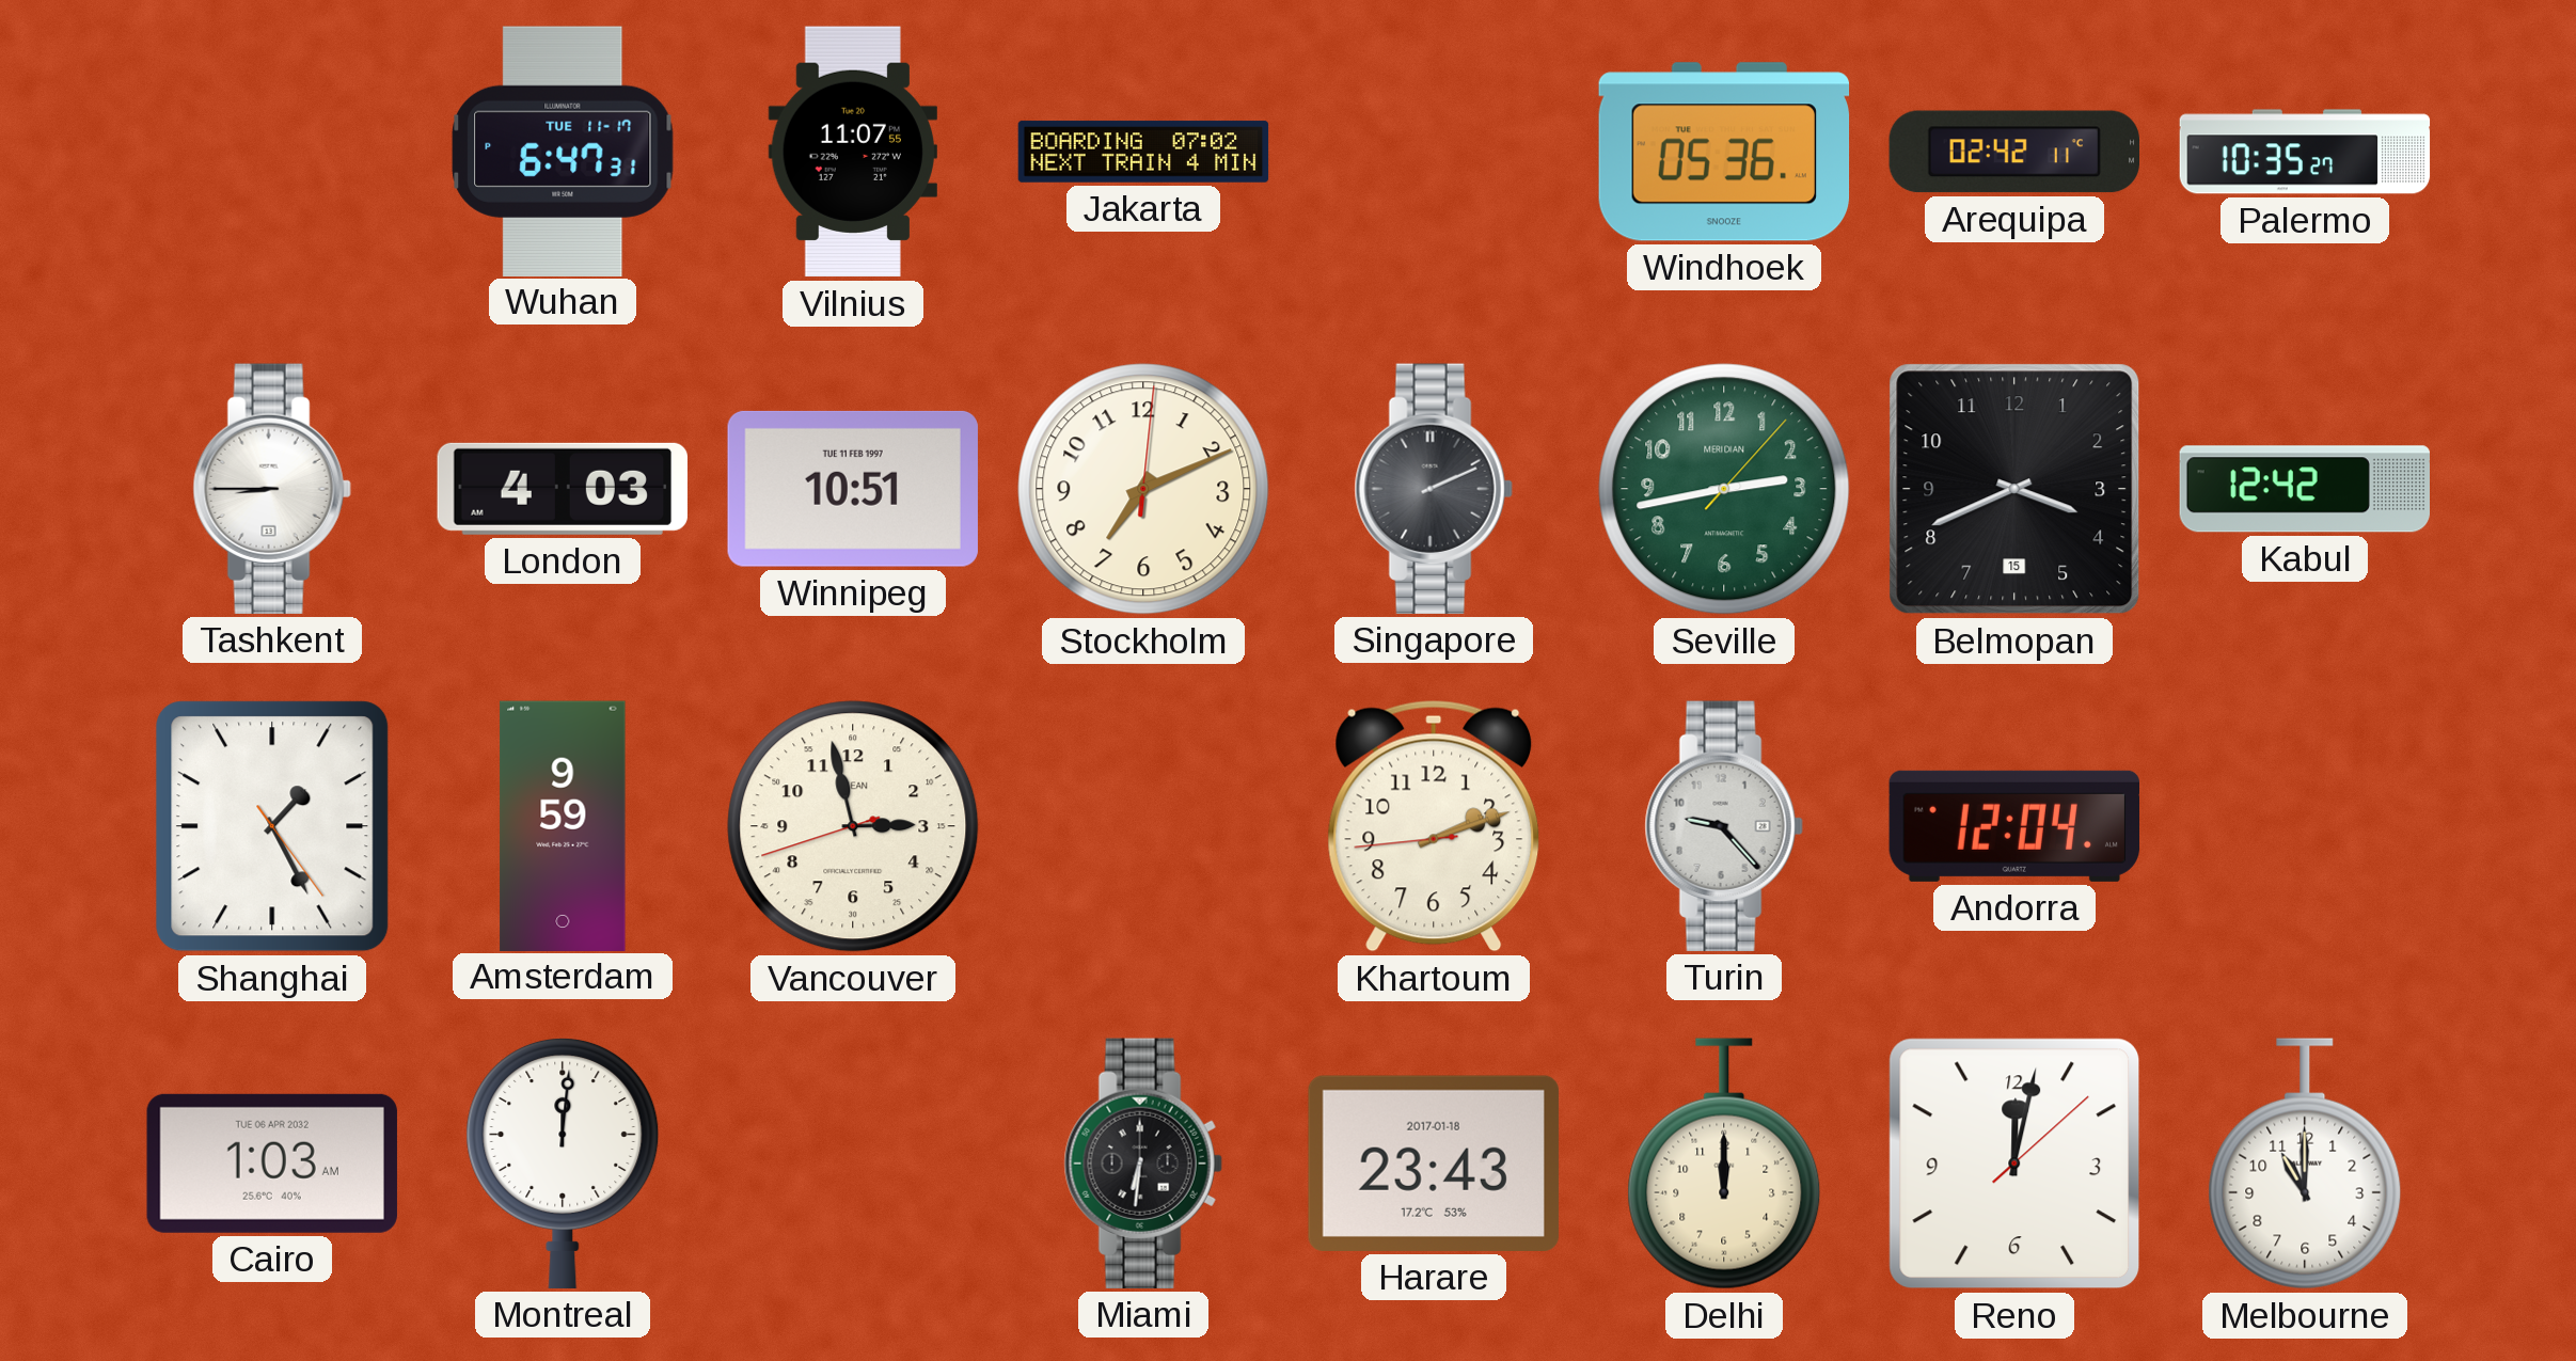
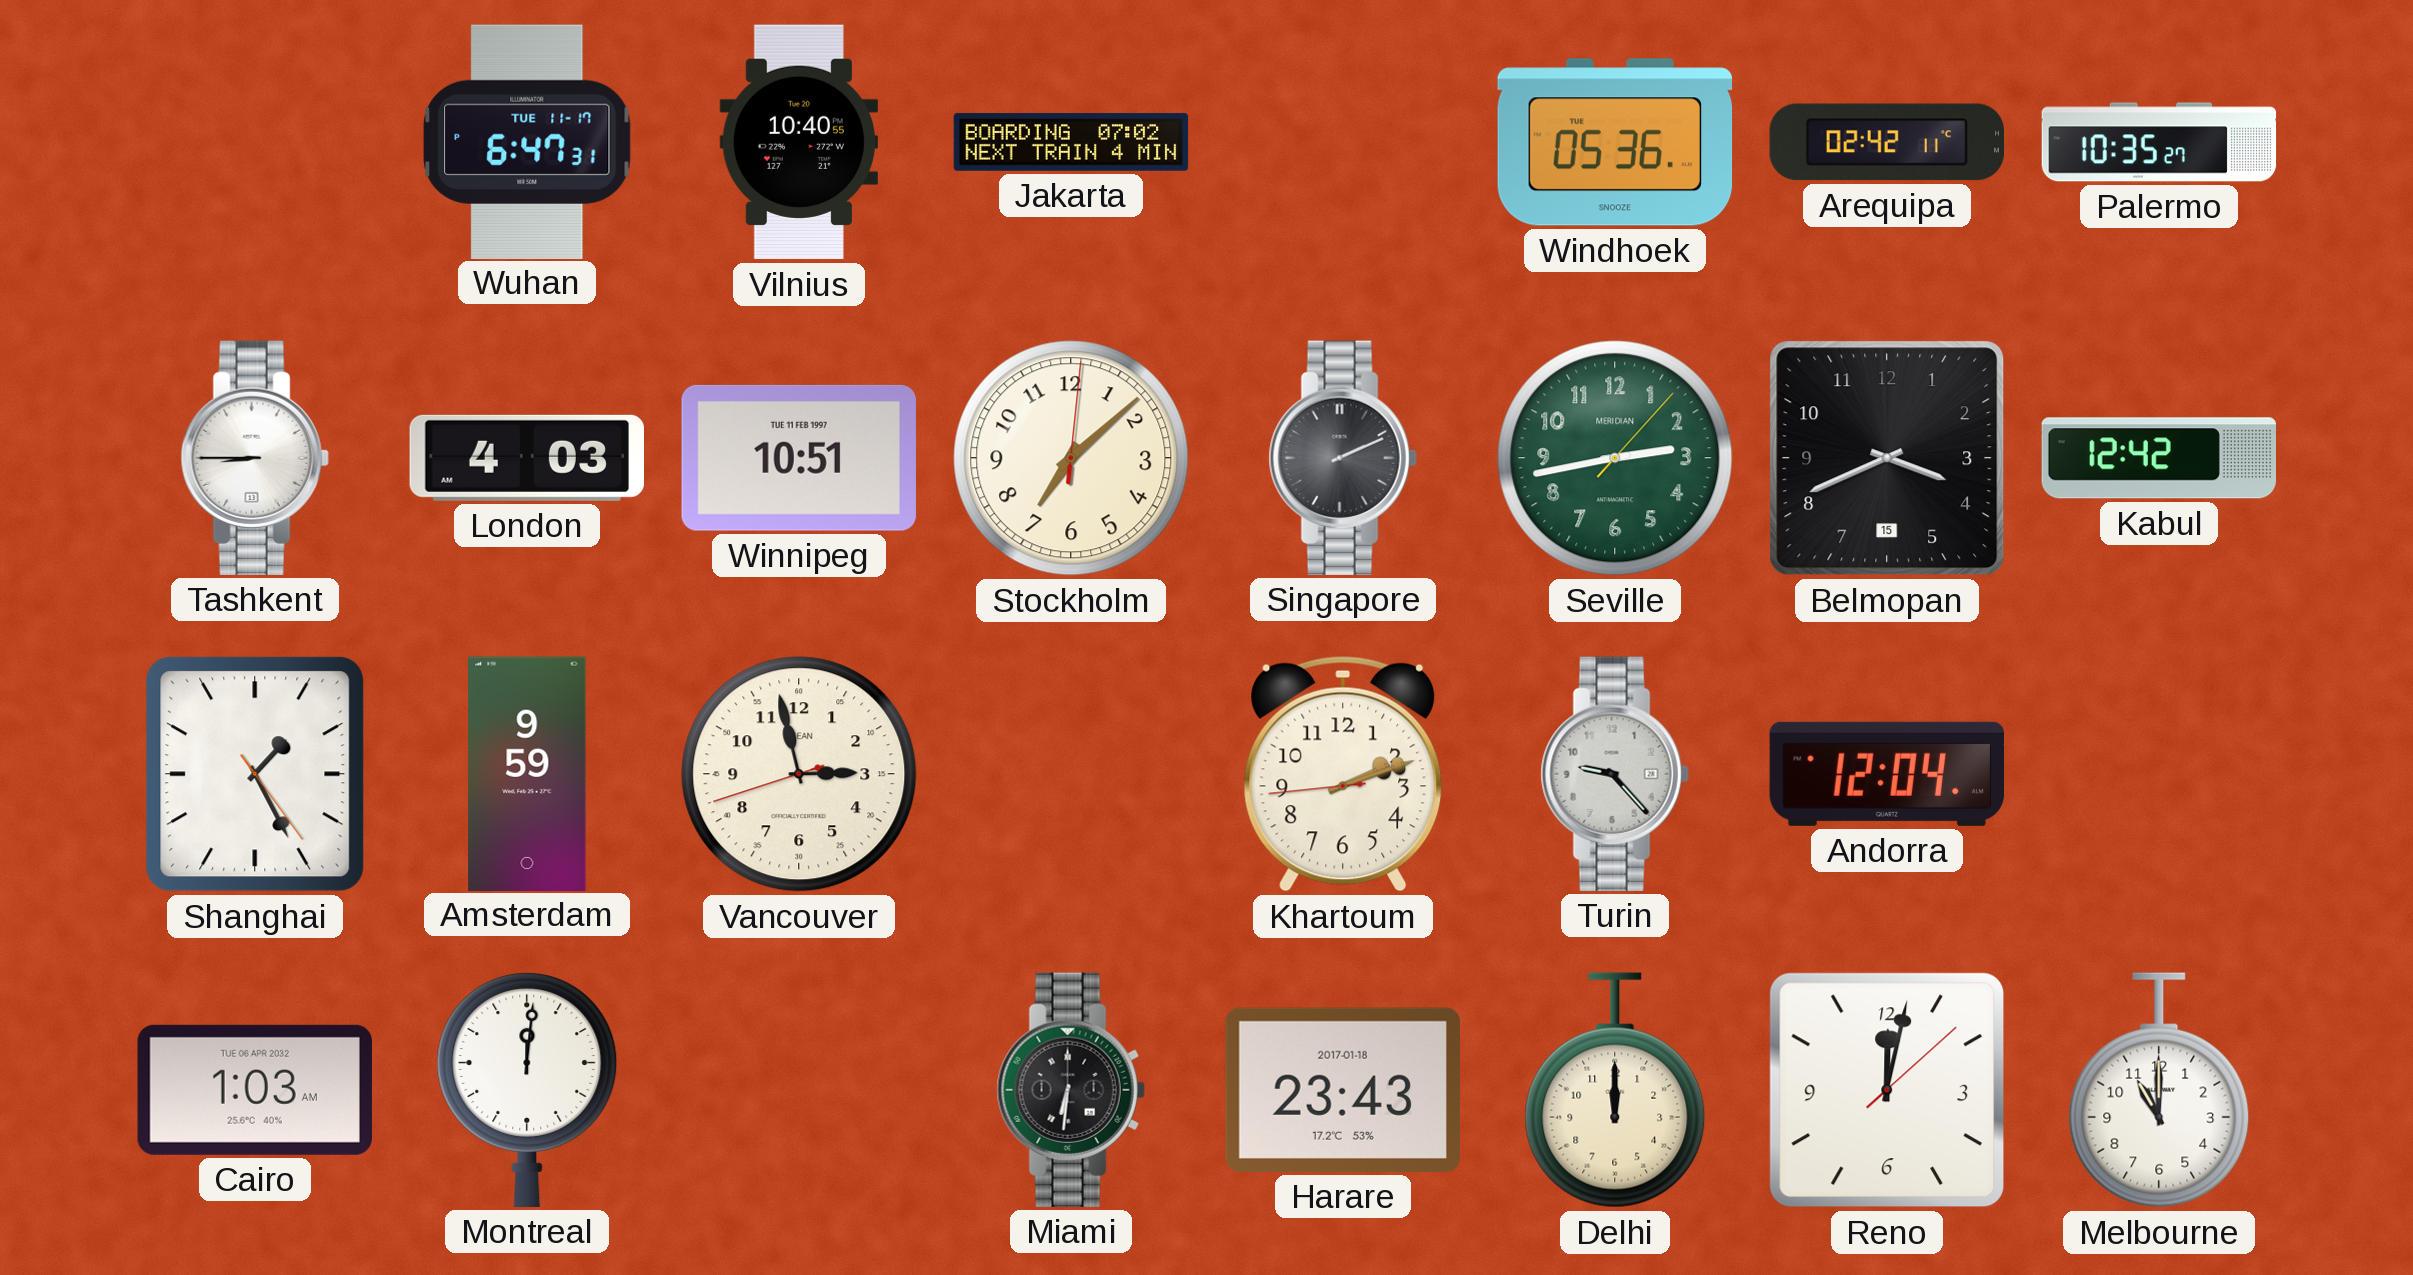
Vilnius: 11:07 -> 10:40
Stockholm: 7:11 -> 7:08
